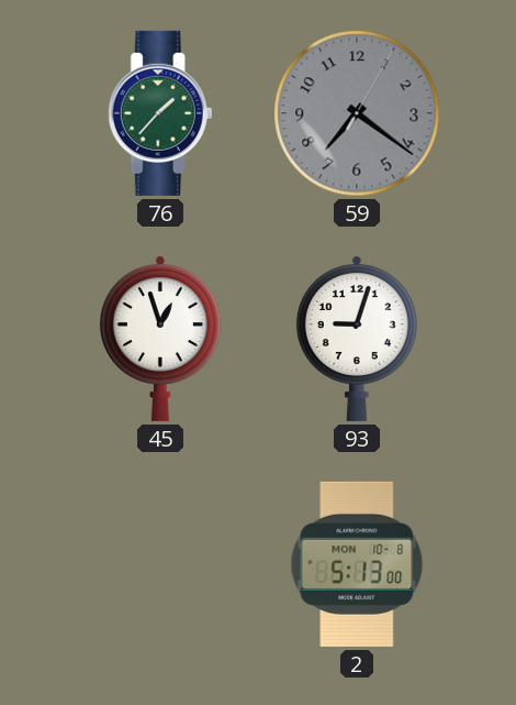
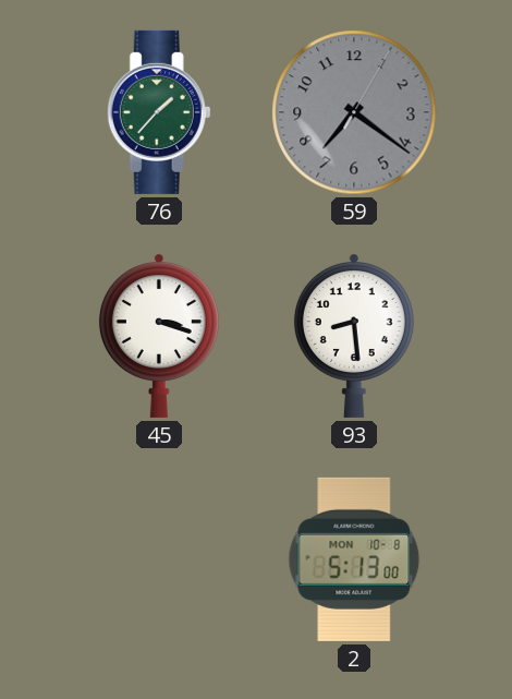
45: 12:57 -> 3:18
93: 9:03 -> 8:29
